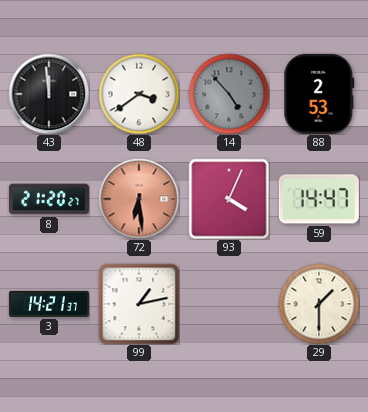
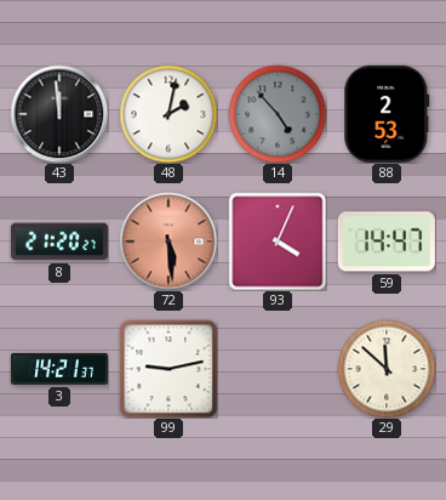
48: 3:39 -> 2:02
72: 6:29 -> 5:29
99: 1:13 -> 9:13
29: 1:30 -> 11:52
